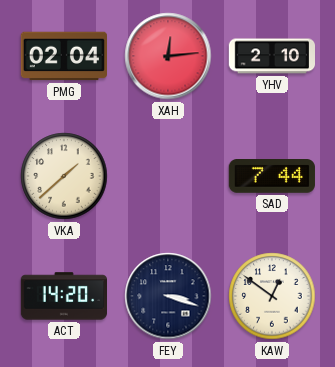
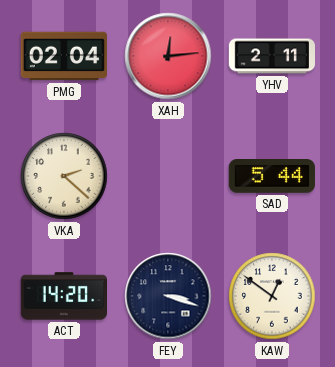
YHV: 2:10 -> 2:11
VKA: 1:38 -> 2:22
SAD: 7:44 -> 5:44
